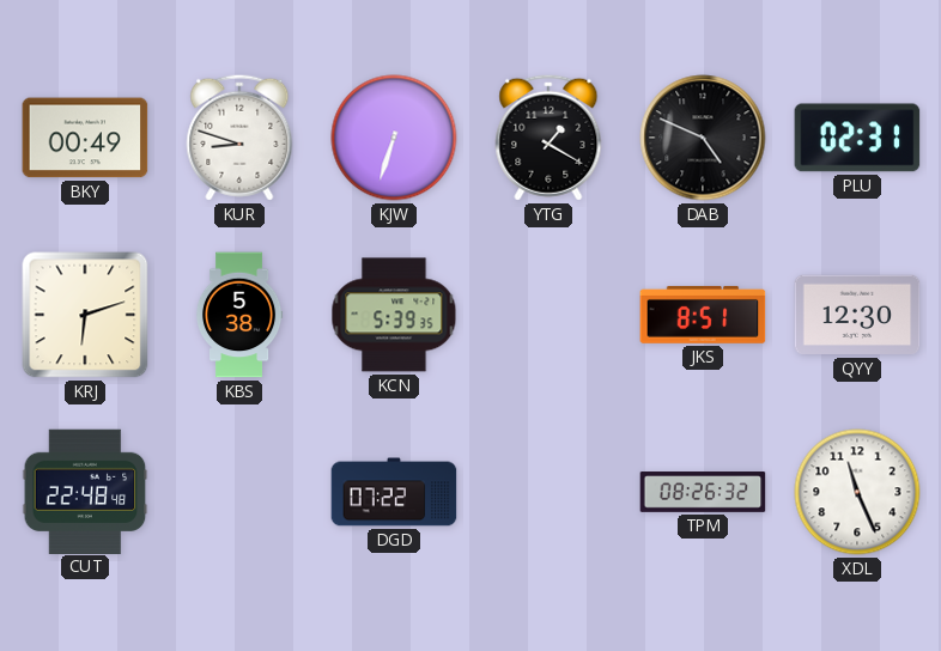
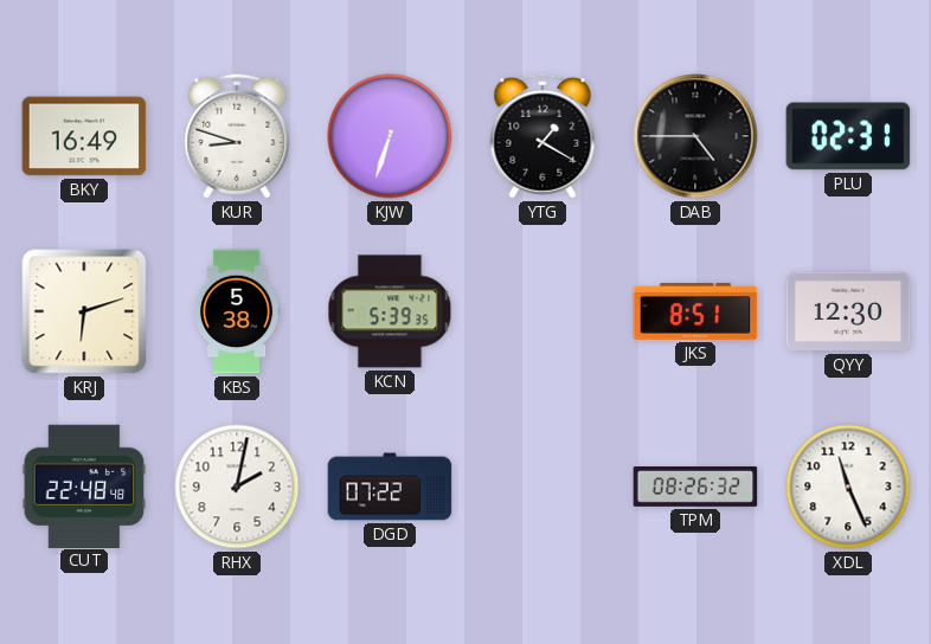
BKY: 00:49 -> 16:49
DAB: 4:49 -> 4:45
RHX: none -> 2:02
